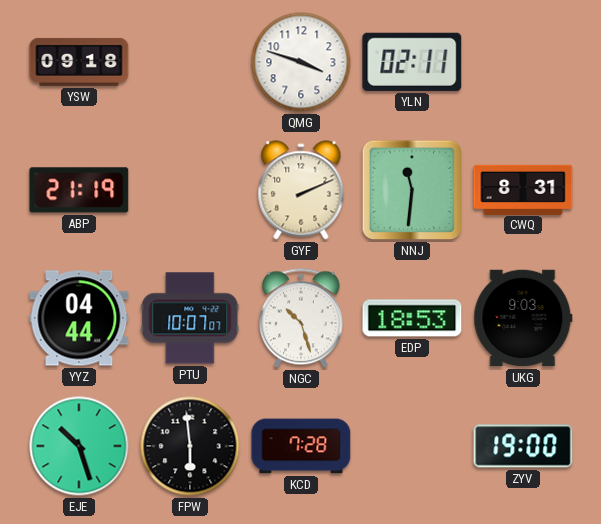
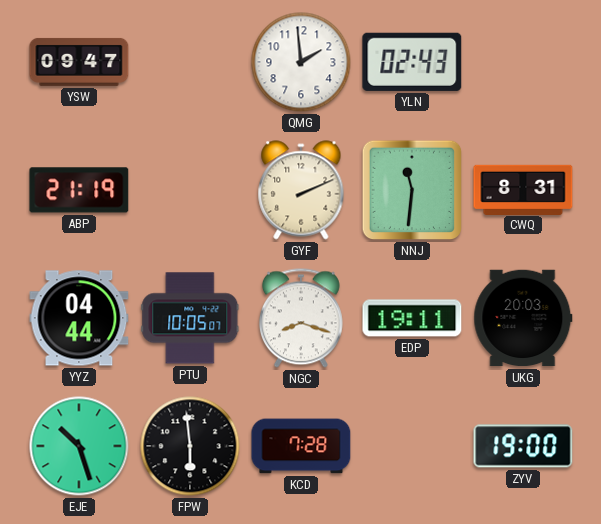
YSW: 09:18 -> 09:47
QMG: 3:48 -> 1:59
YLN: 02:11 -> 02:43
PTU: 10:07 -> 10:05
NGC: 10:27 -> 8:18
EDP: 18:53 -> 19:11
UKG: 9:03 -> 20:03
